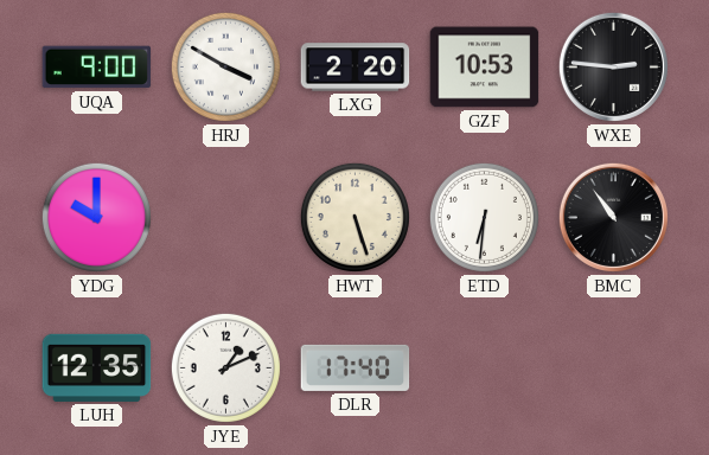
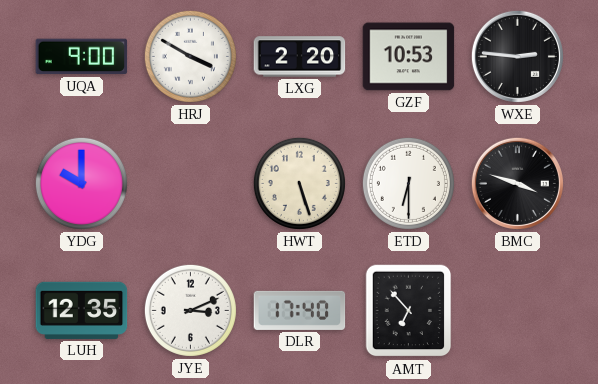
ETD: 6:31 -> 6:30
BMC: 10:54 -> 3:48
JYE: 1:11 -> 3:11
AMT: none -> 6:53
